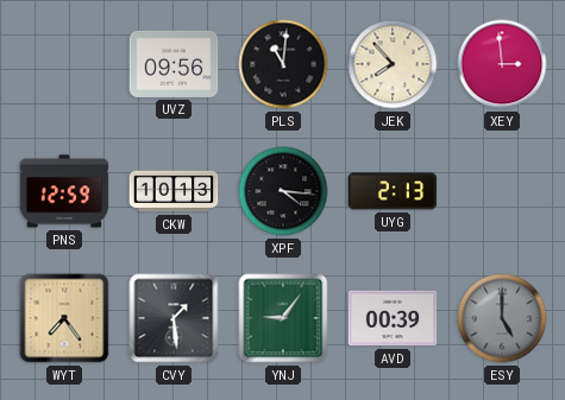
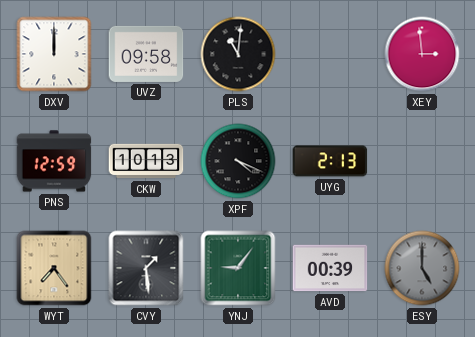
DXV: none -> 12:00
UVZ: 09:56 -> 09:58
JEK: 7:53 -> none
XPF: 4:16 -> 4:19
